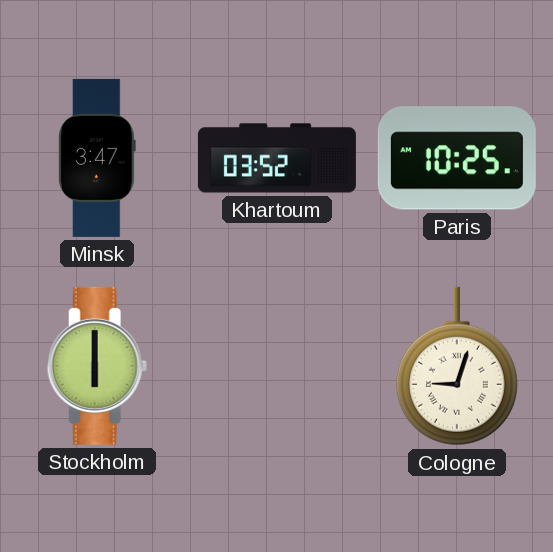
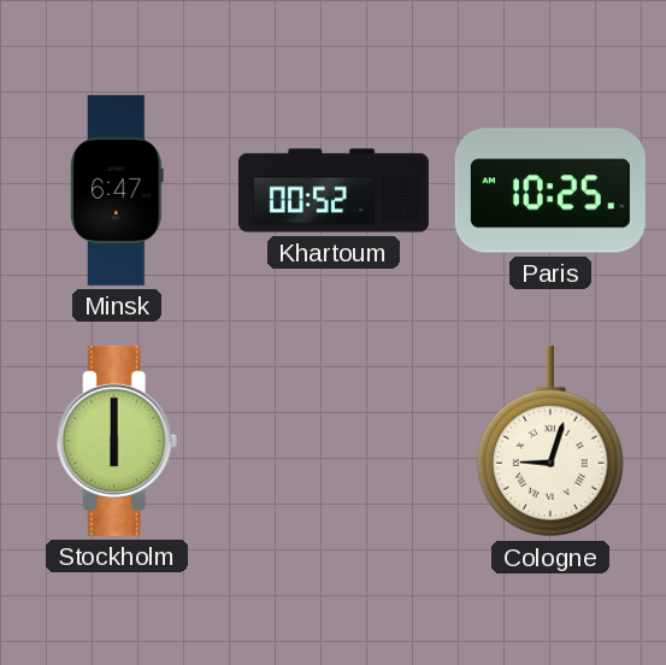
Minsk: 3:47 -> 6:47
Khartoum: 03:52 -> 00:52
